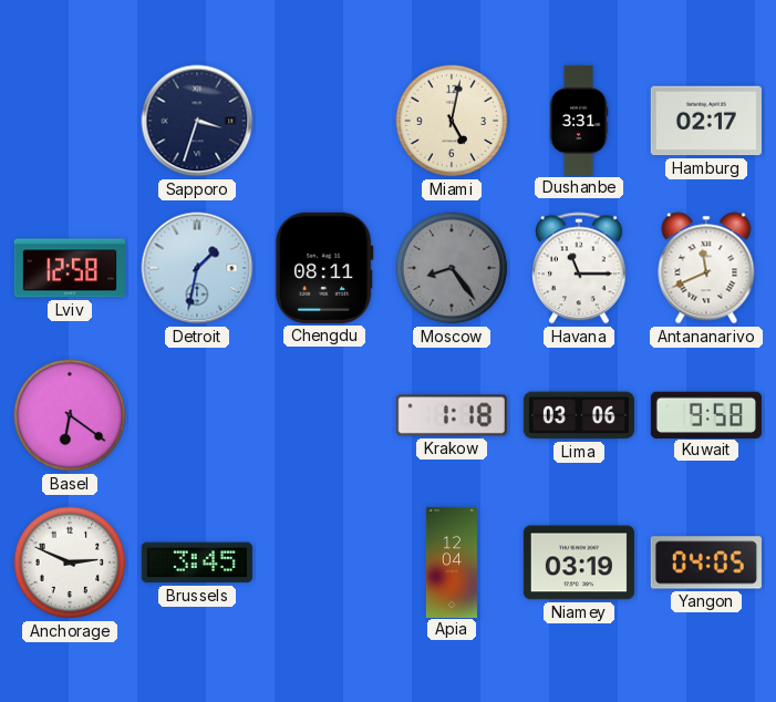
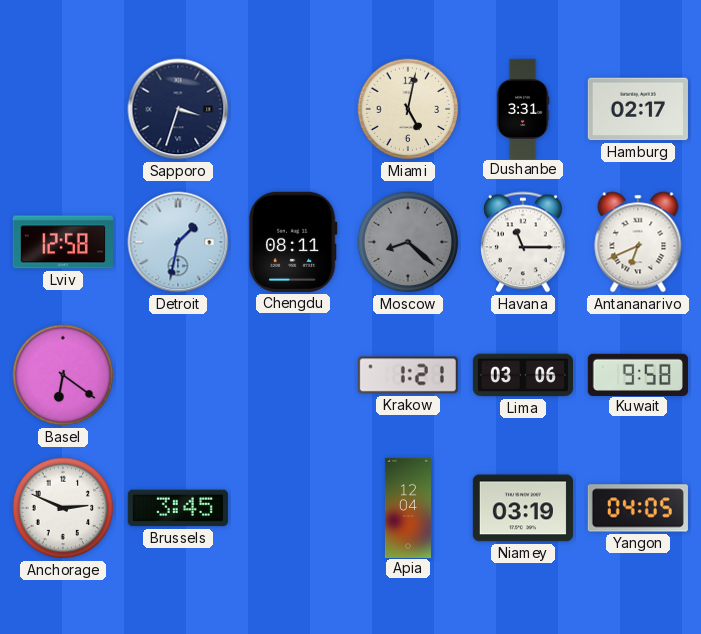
Moscow: 8:24 -> 8:22
Antananarivo: 11:41 -> 6:41
Krakow: 1:18 -> 1:21
